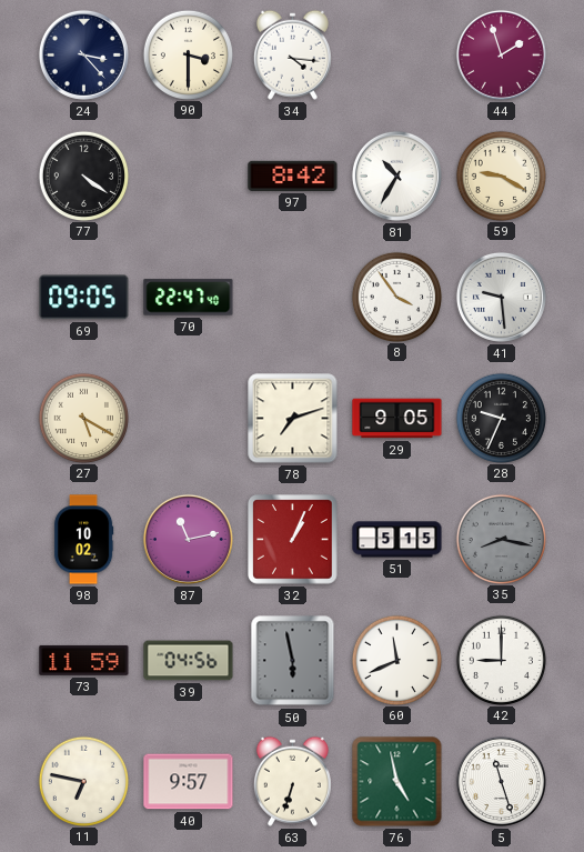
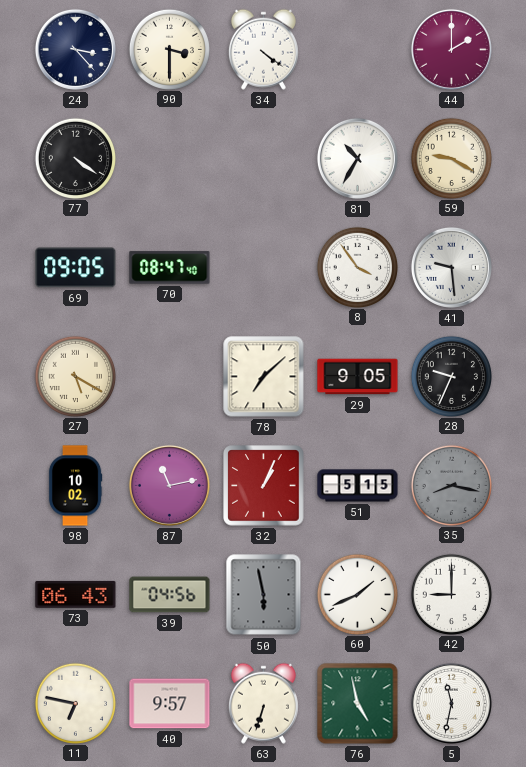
34: 4:16 -> 4:21
44: 1:57 -> 2:00
97: 8:42 -> none
70: 22:47 -> 08:47
78: 7:12 -> 7:08
73: 11:59 -> 06:43
60: 11:41 -> 1:41
5: 11:27 -> 11:32
